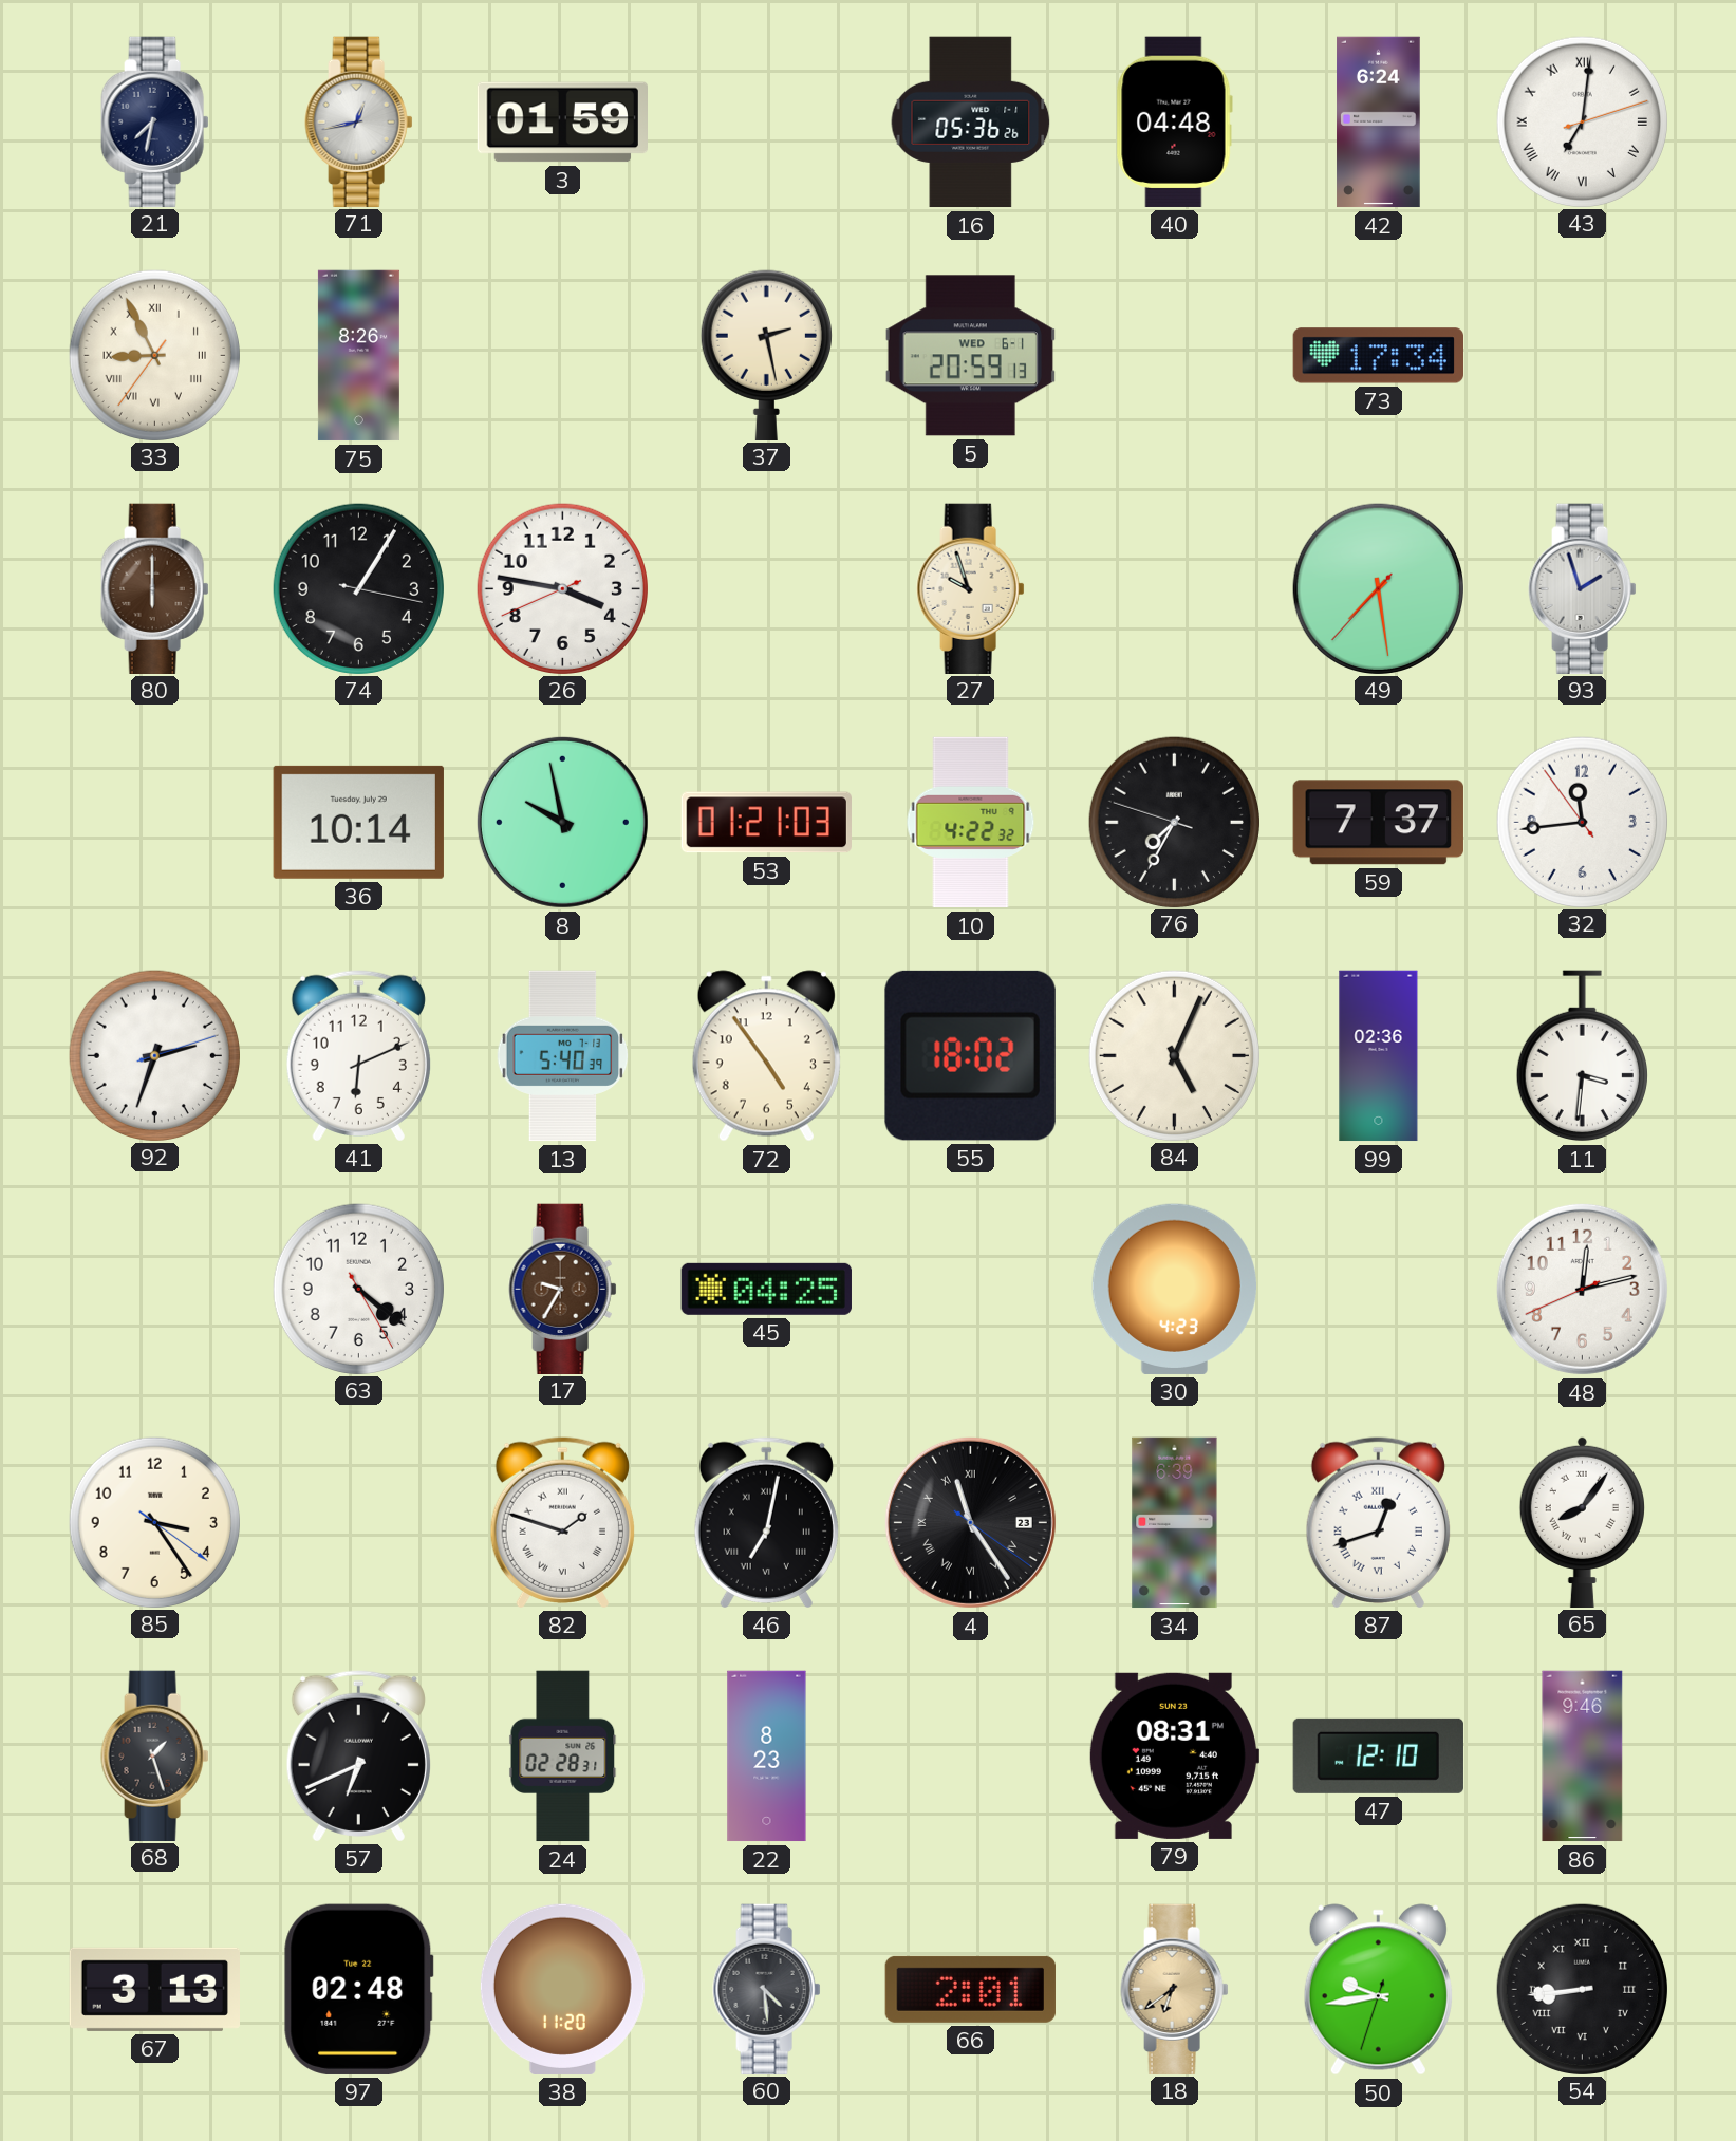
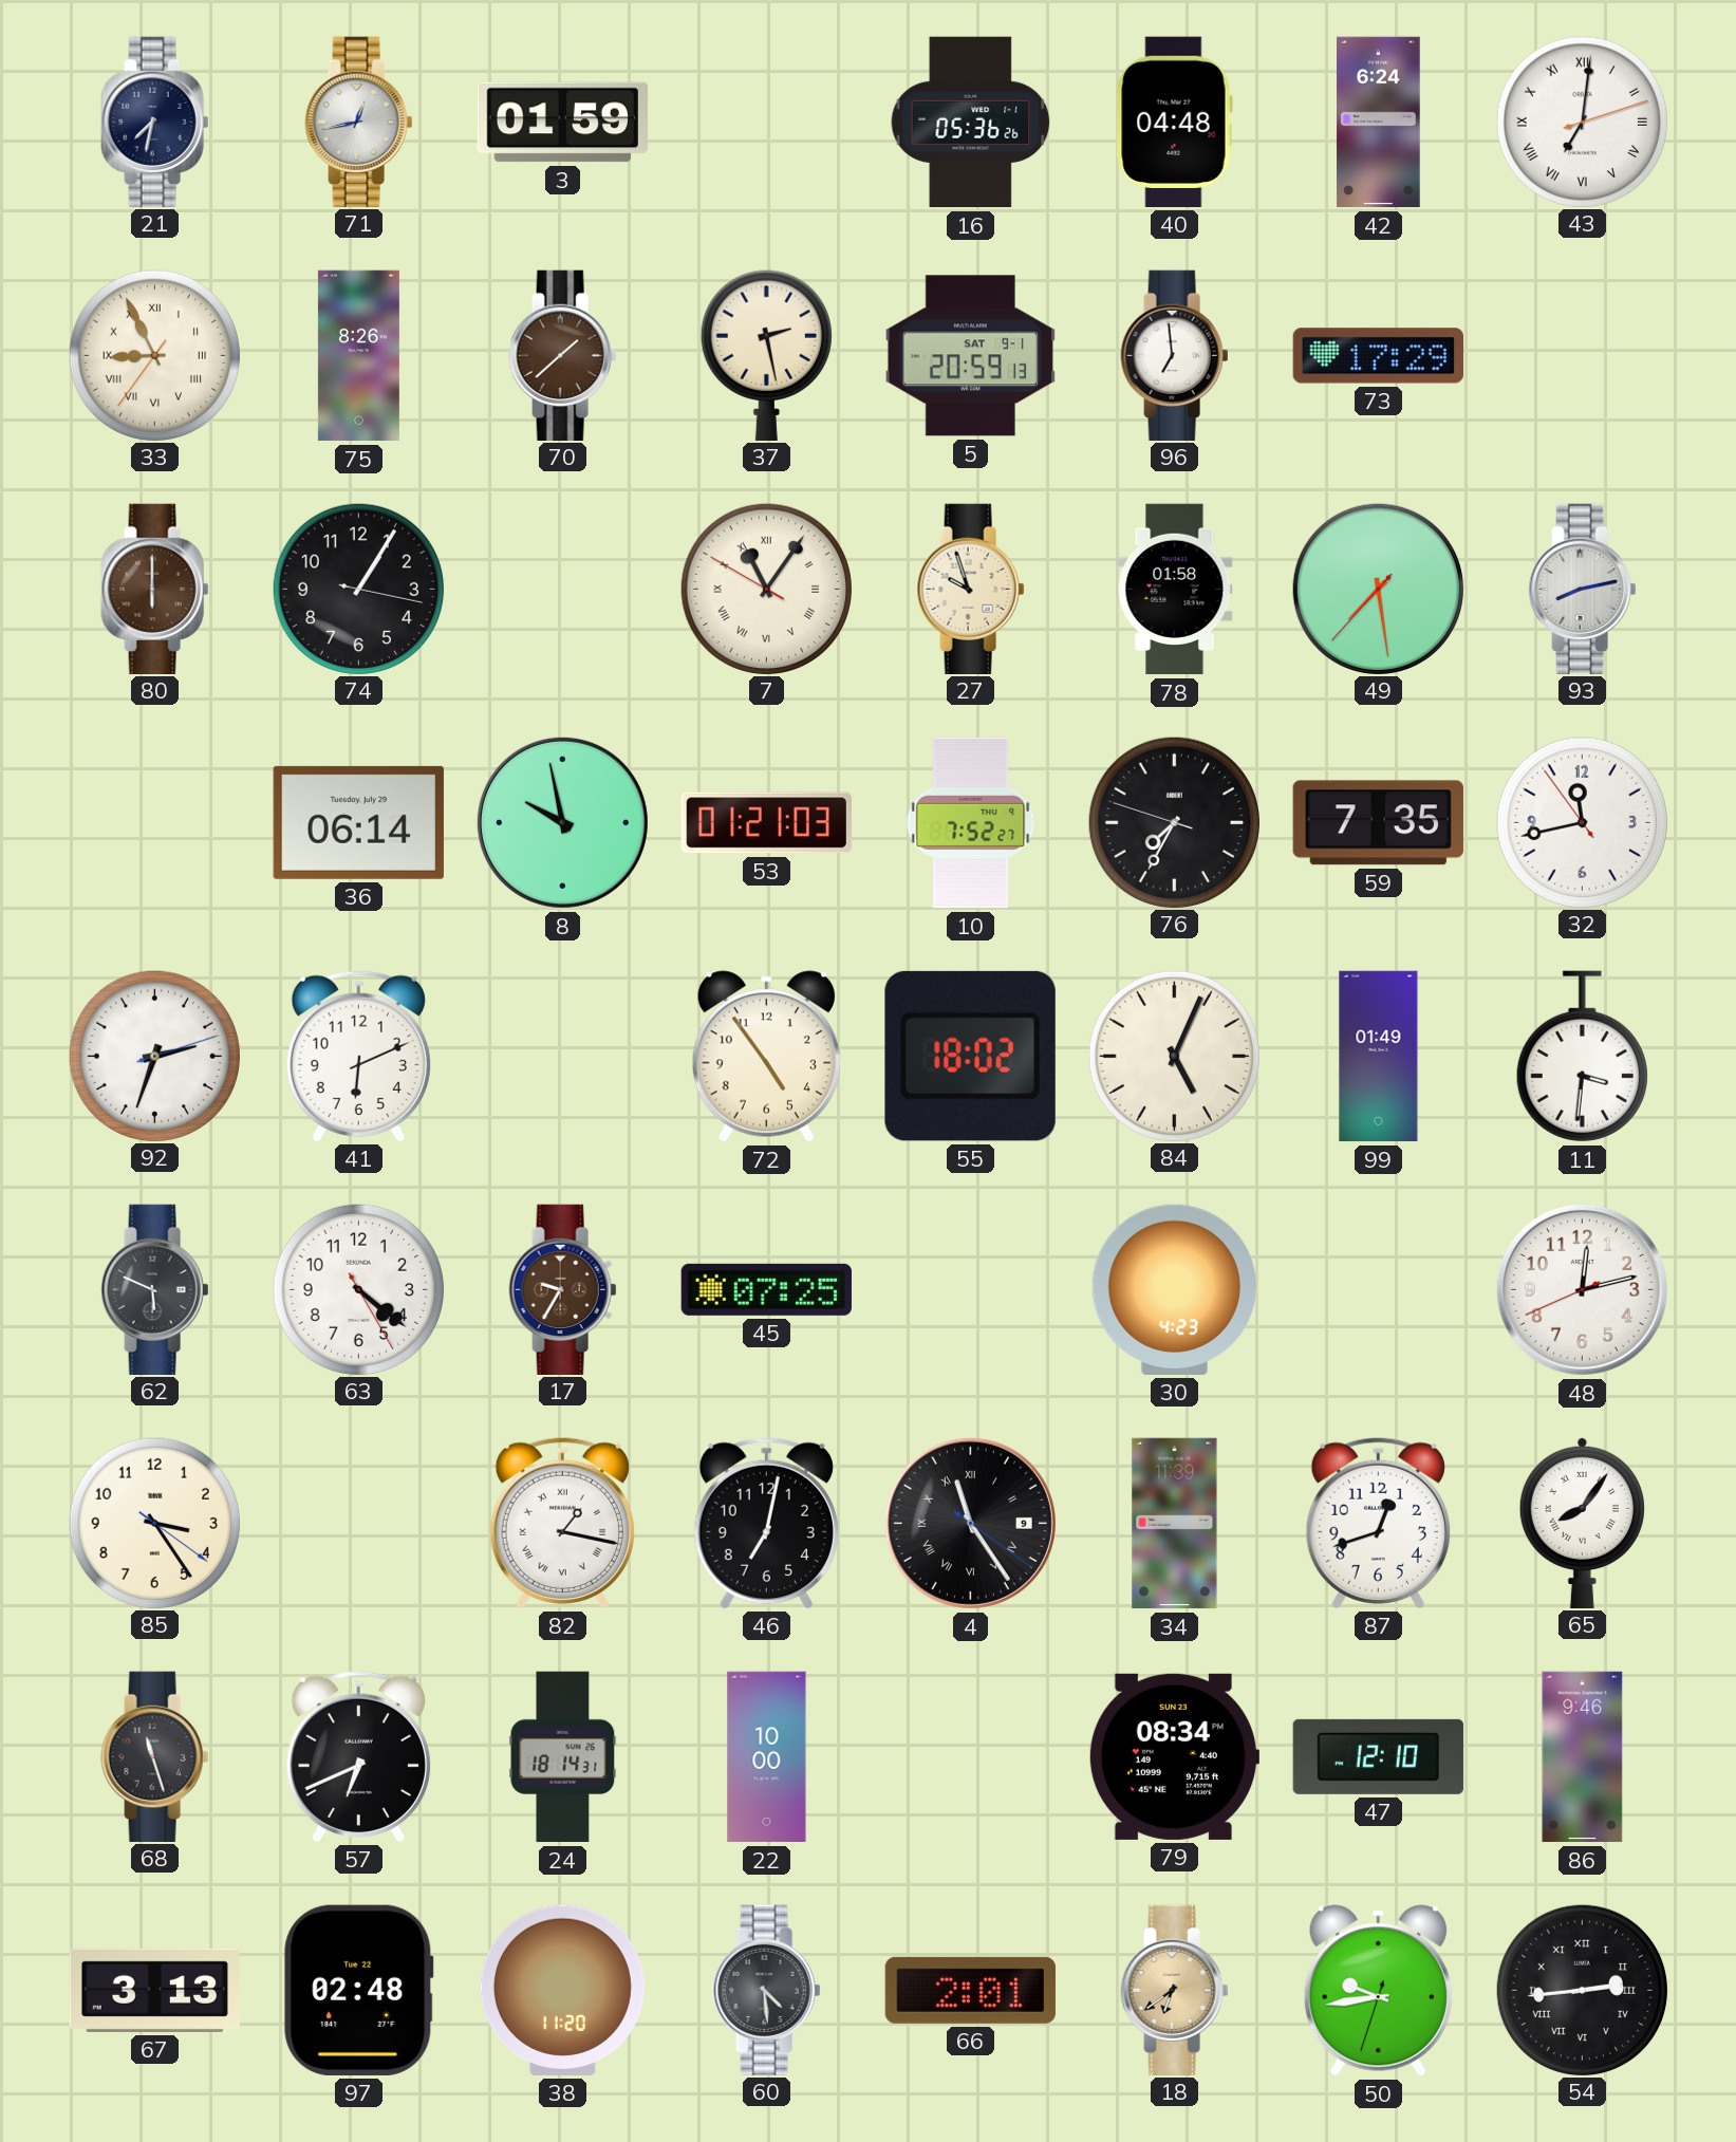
70: none -> 1:38
5 date: WED 6-1 -> SAT 9-1
96: none -> 6:59
73: 17:34 -> 17:29
26: 3:46 -> none
7: none -> 11:05
78: none -> 01:58
93: 1:57 -> 8:13
36: 10:14 -> 06:14
10: 4:22 -> 7:52
59: 7:37 -> 7:35
32: 11:43 -> 11:42
13: 5:40 -> none
99: 02:36 -> 01:49
62: none -> 5:49
45: 04:25 -> 07:25
82: 1:48 -> 1:17
46 numerals: Roman -> Arabic
4 date: 23 -> 9
34: 6:39 -> 11:39
87 numerals: Roman -> Arabic
68: 1:27 -> 11:27
24: 02:28 -> 18:14
22: 8:23 -> 10:00
79: 08:31 -> 08:34
54: 8:44 -> 2:44
